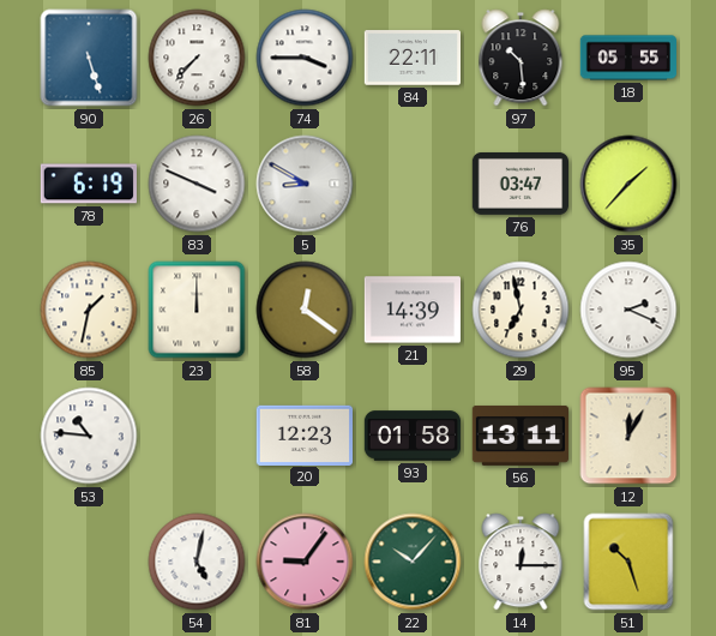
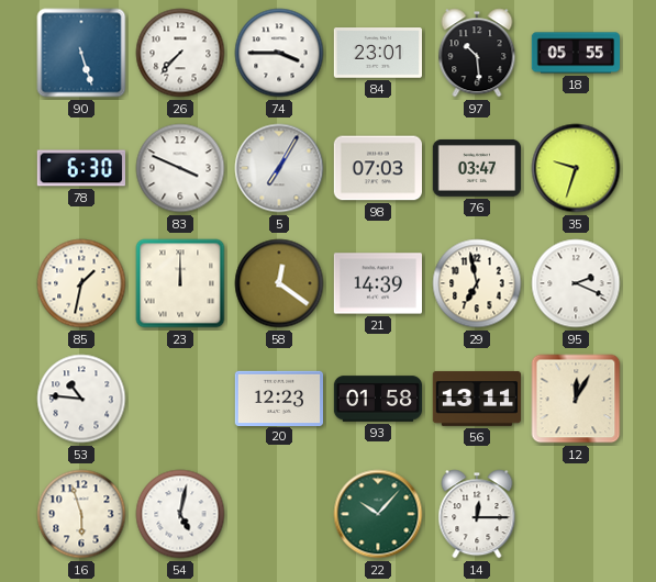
84: 22:11 -> 23:01
78: 6:19 -> 6:30
5: 8:50 -> 7:05
98: none -> 07:03
35: 1:37 -> 9:33
16: none -> 5:57
81: 9:06 -> none
51: 10:27 -> none
